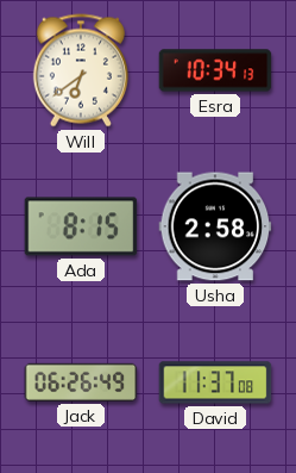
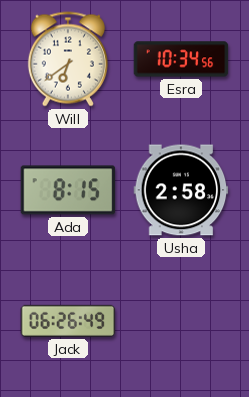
Esra: 10:34:13 -> 10:34:56
David: 11:37 -> none
